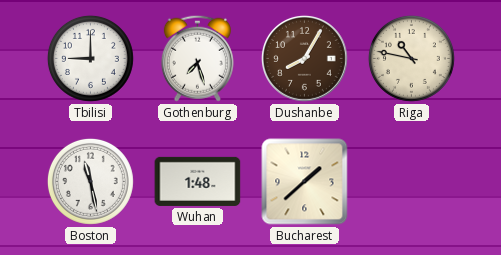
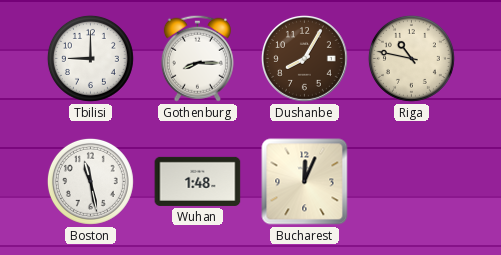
Gothenburg: 7:27 -> 8:15
Bucharest: 1:38 -> 12:04
